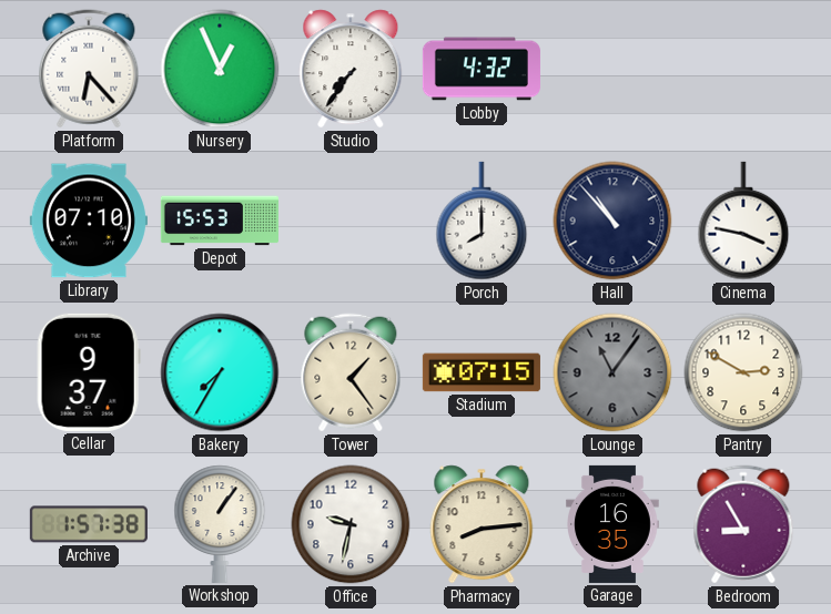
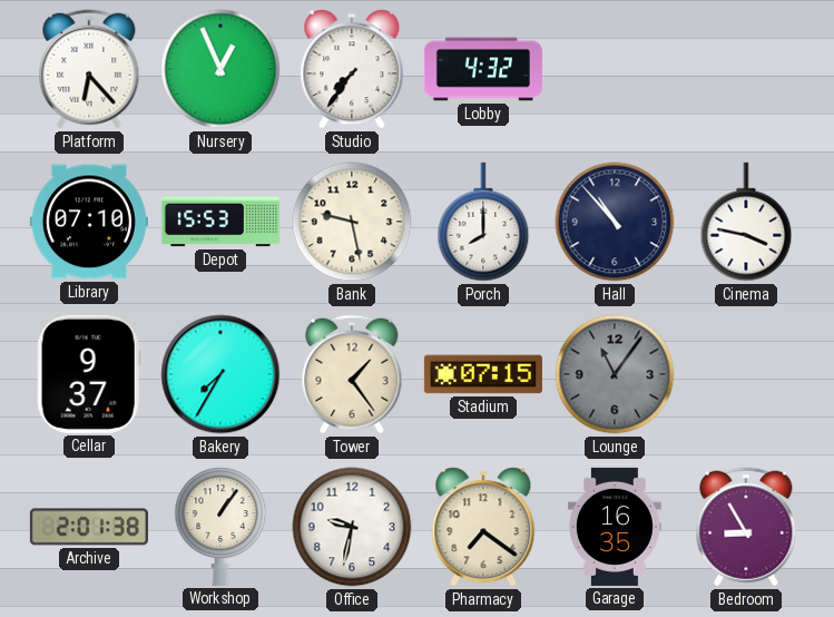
Bank: none -> 9:28
Pantry: 2:50 -> none
Archive: 1:57 -> 2:01
Pharmacy: 8:14 -> 7:21
